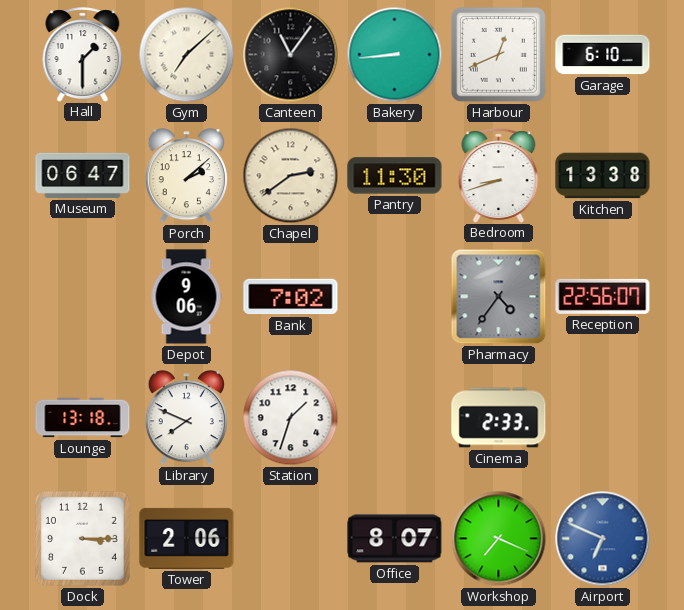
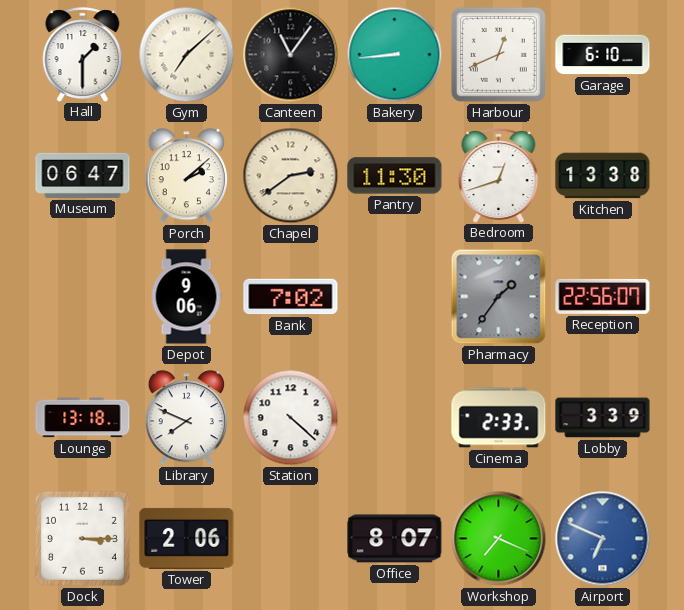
Bedroom: 8:42 -> 12:42
Pharmacy: 4:36 -> 1:36
Station: 1:33 -> 4:22
Lobby: none -> 3:39
